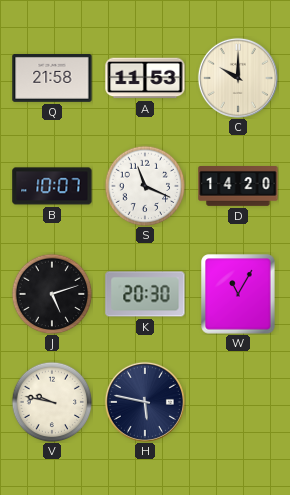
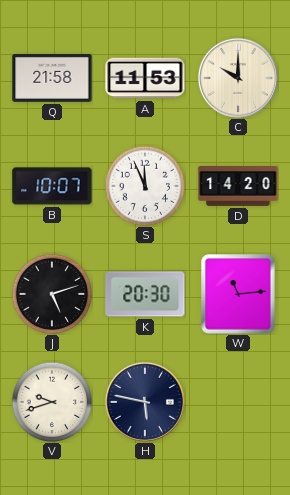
S: 11:19 -> 11:56
W: 11:05 -> 11:14
V: 9:47 -> 9:42
